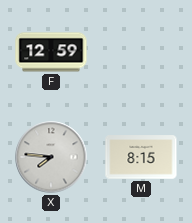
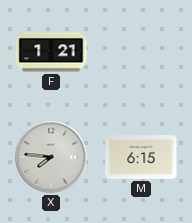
F: 12:59 -> 1:21
M: 8:15 -> 6:15
